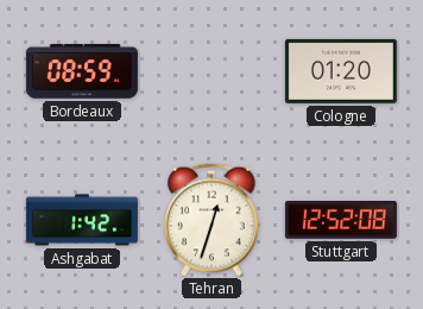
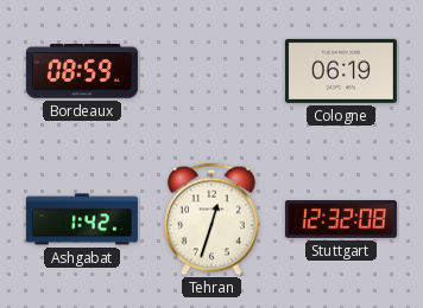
Cologne: 01:20 -> 06:19
Stuttgart: 12:52 -> 12:32
